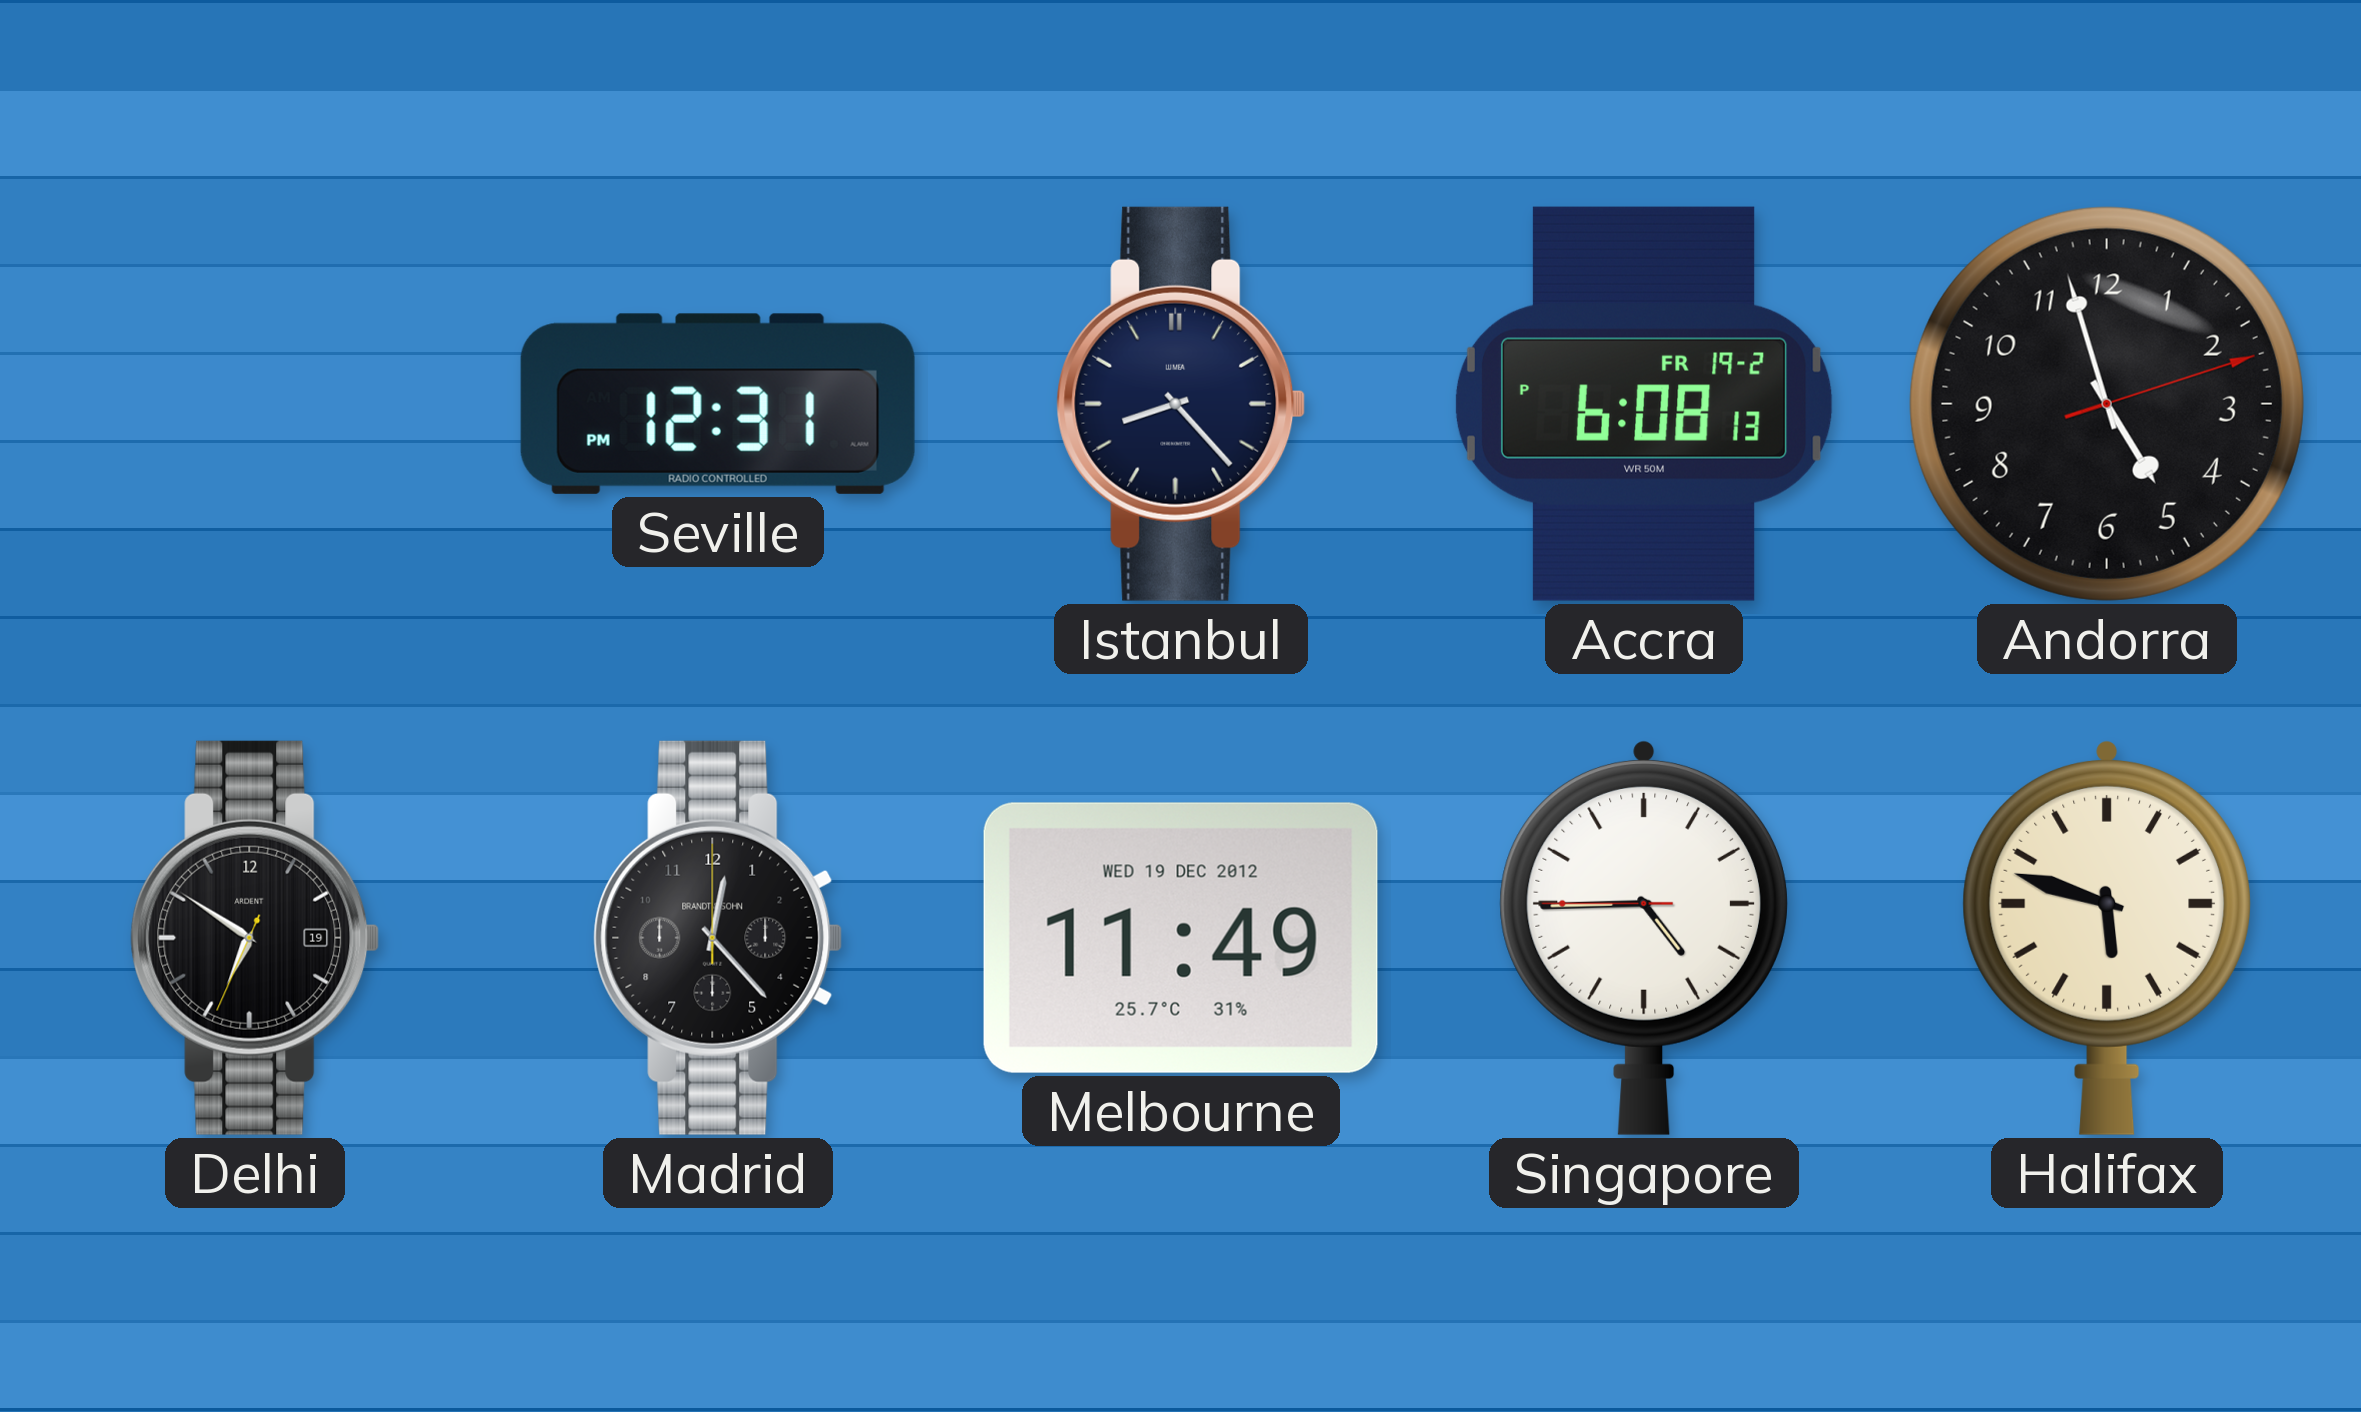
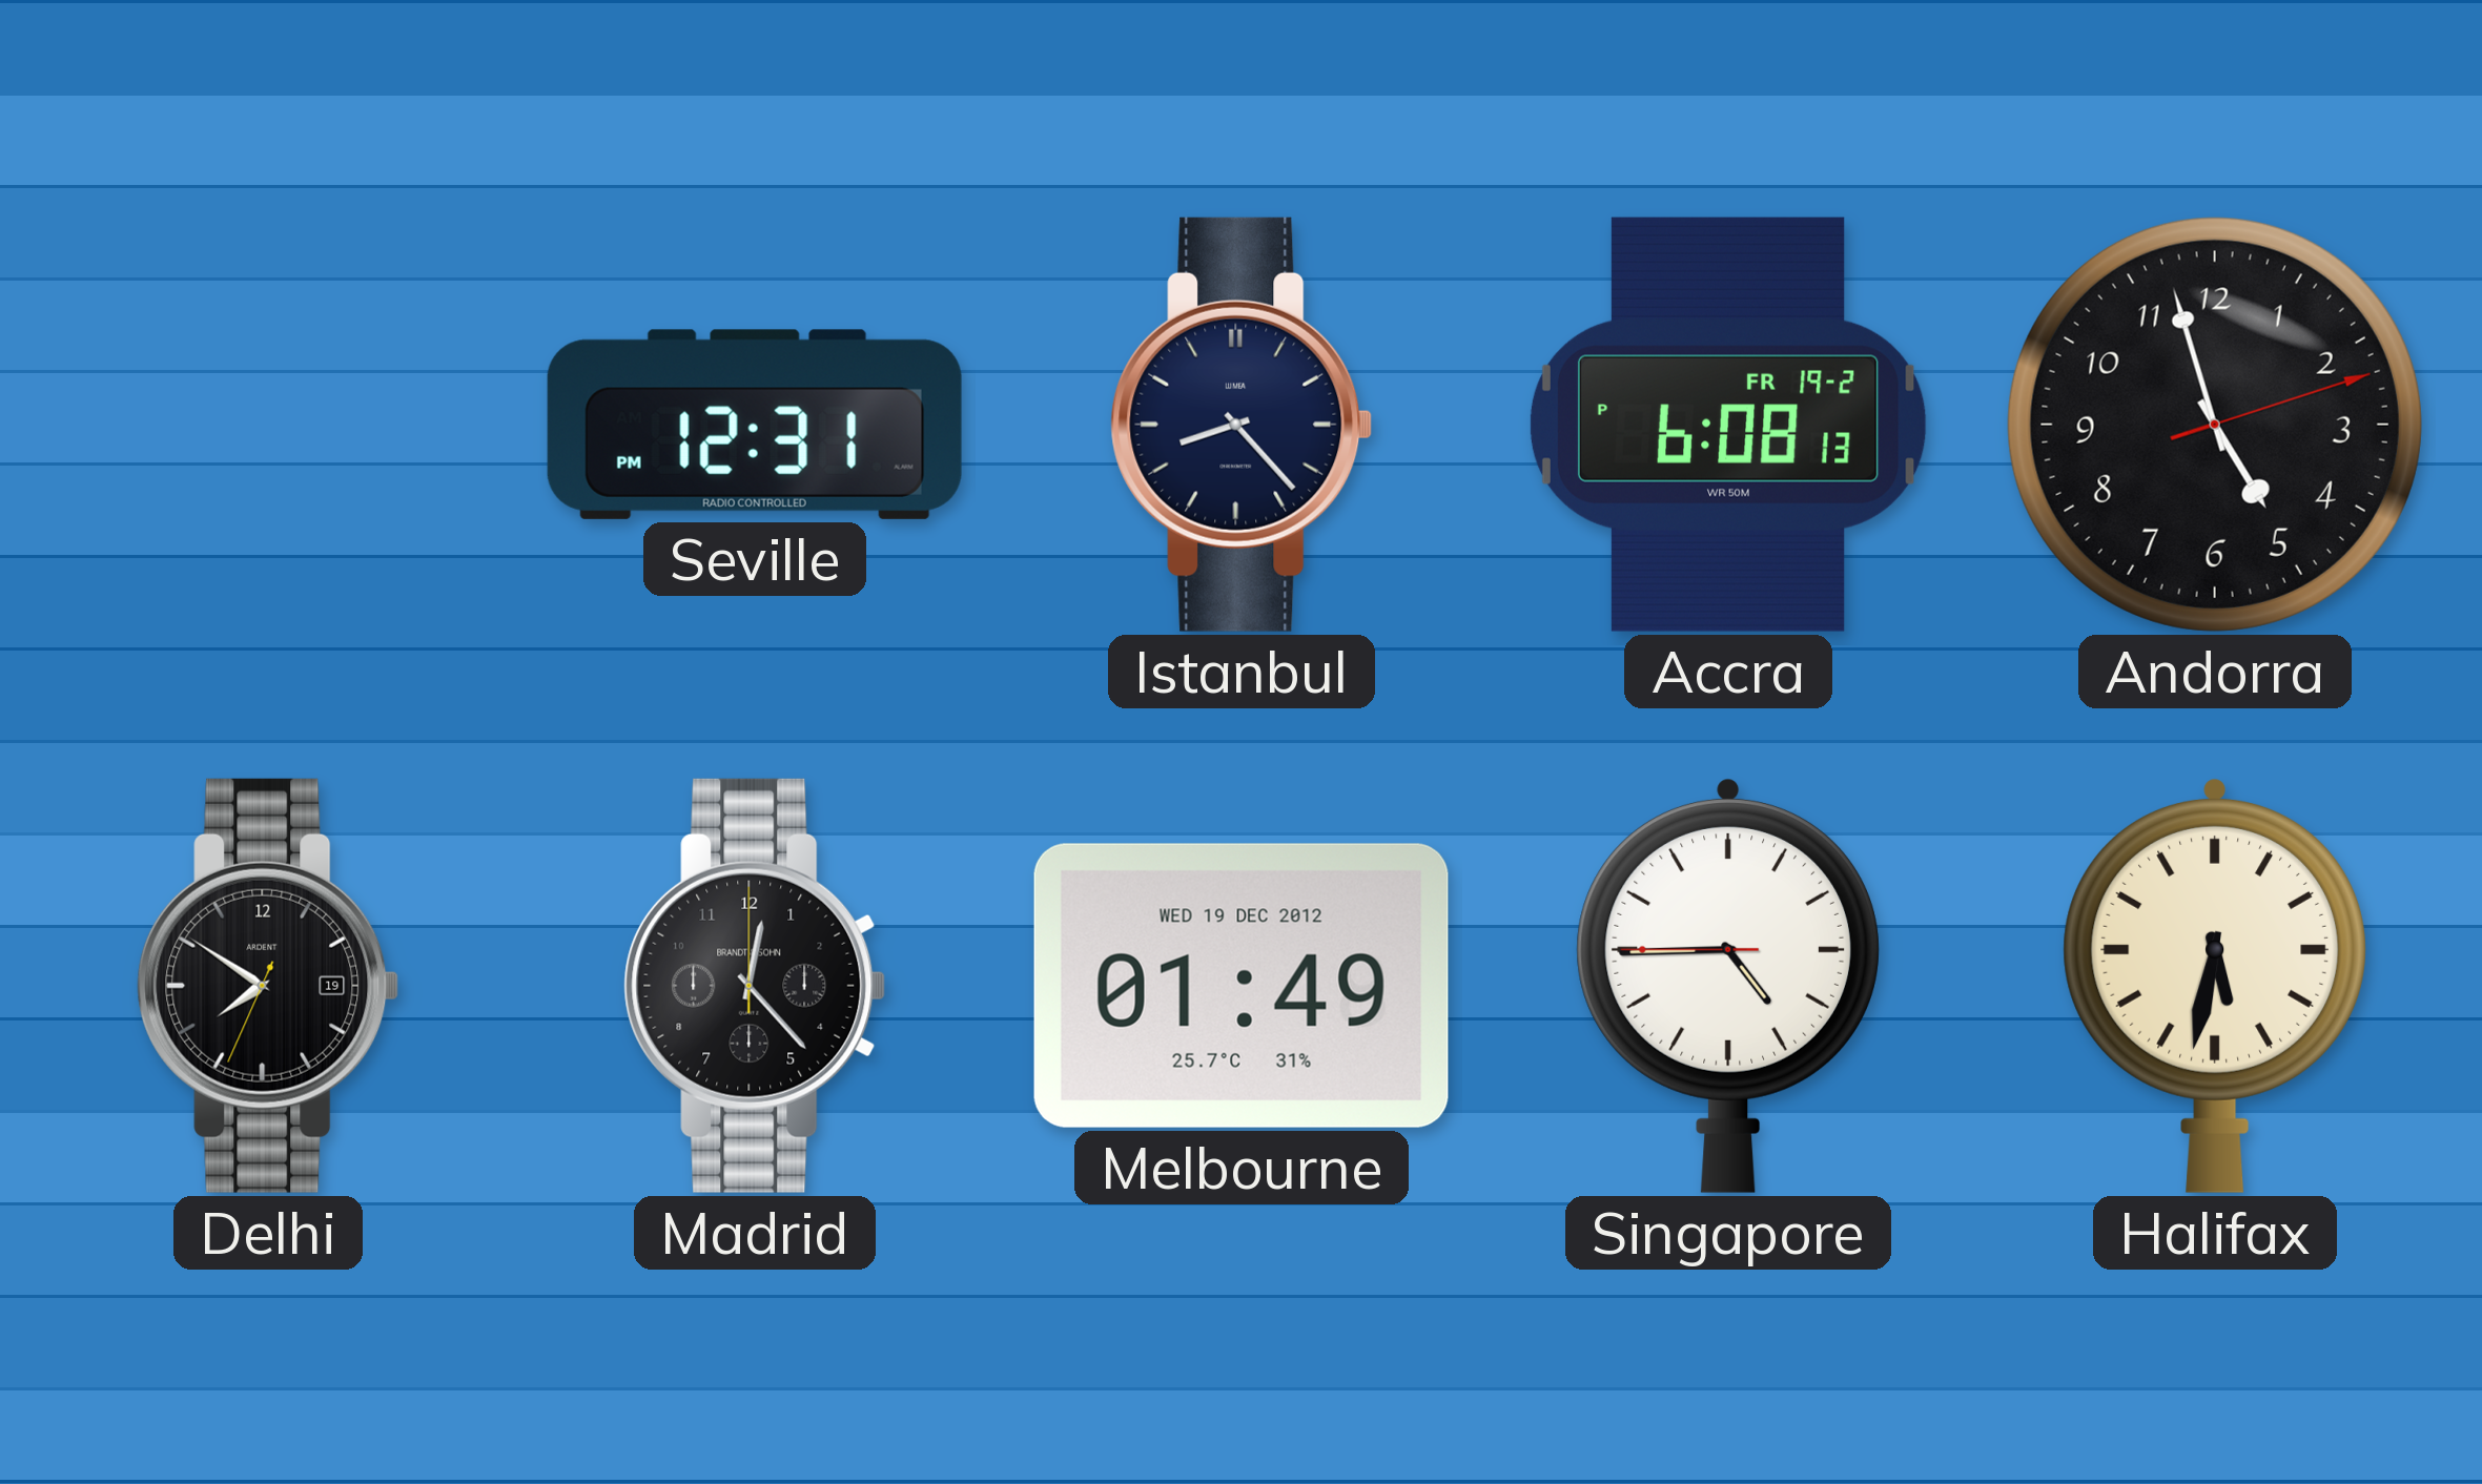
Delhi: 6:50 -> 7:50
Melbourne: 11:49 -> 01:49
Halifax: 5:48 -> 5:32
